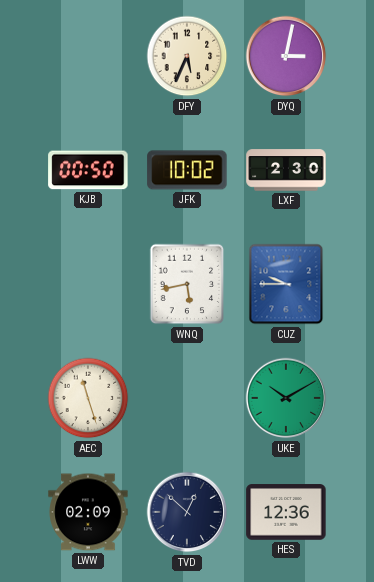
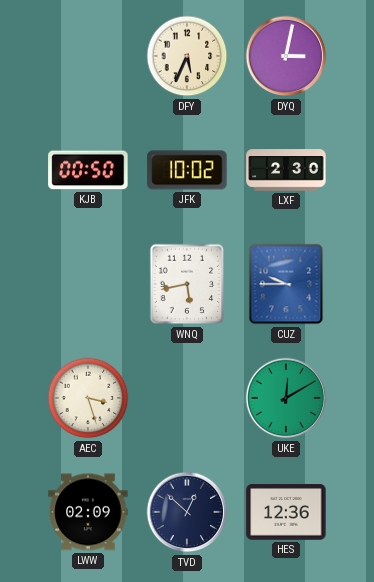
AEC: 11:27 -> 3:27
UKE: 10:10 -> 12:10
